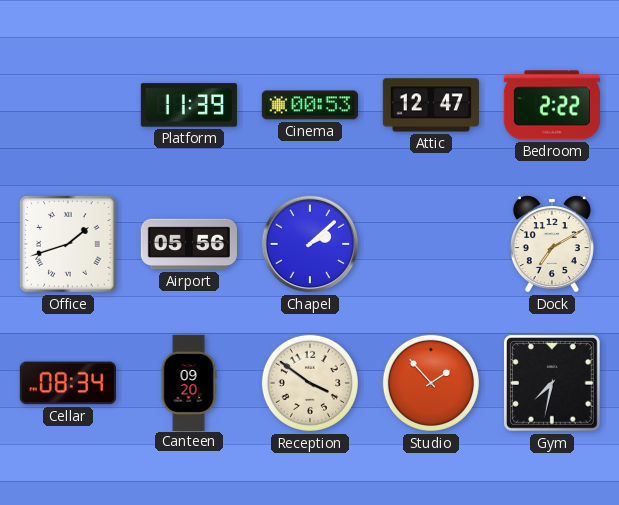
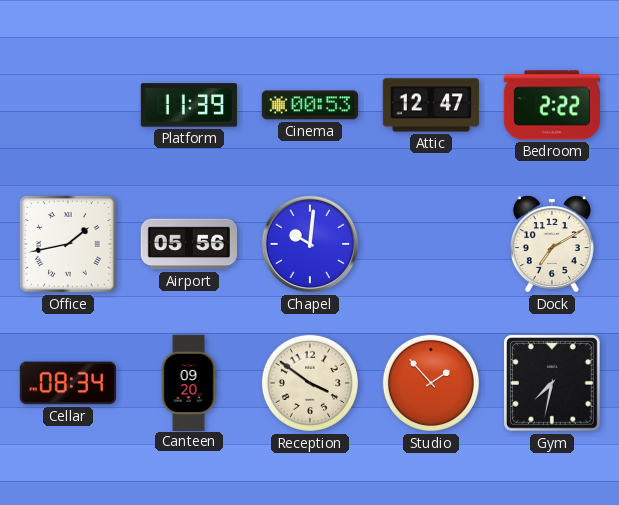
Office: 1:42 -> 1:43
Chapel: 2:08 -> 10:01
